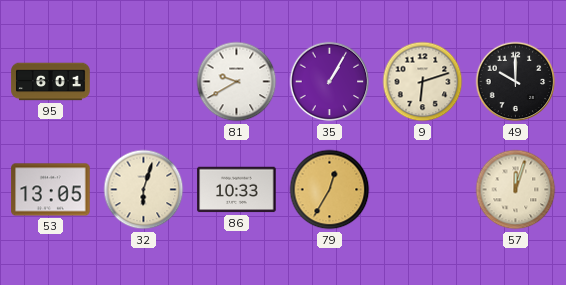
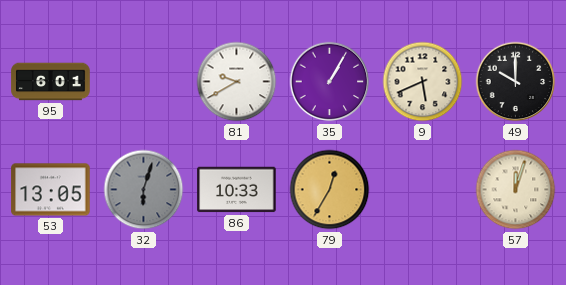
9: 6:12 -> 5:41
32 dial: cream -> grey
